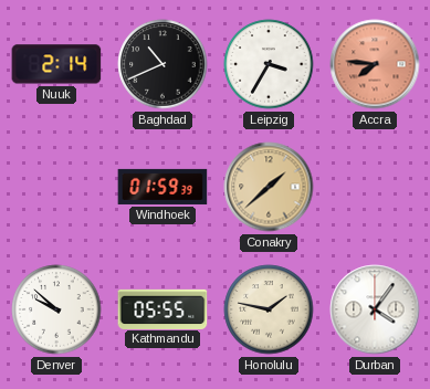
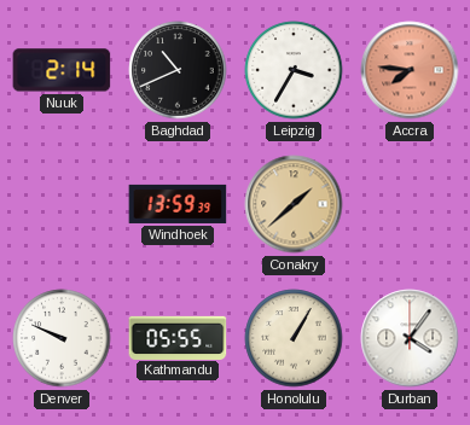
Windhoek: 01:59 -> 13:59
Denver: 9:52 -> 9:49
Honolulu: 1:47 -> 1:05
